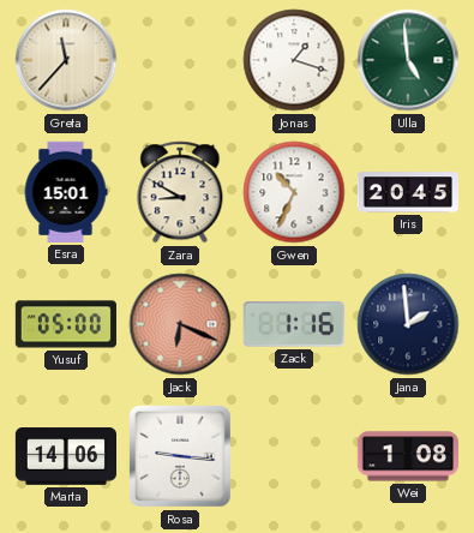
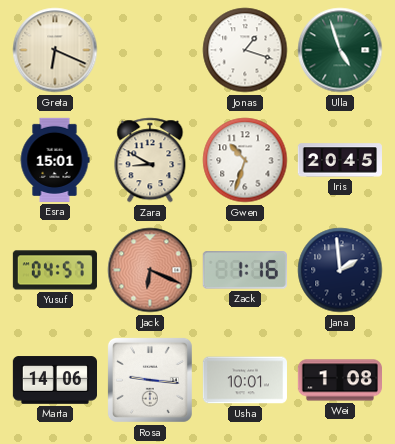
Greta: 11:37 -> 6:19
Ulla: 4:59 -> 4:57
Gwen: 10:34 -> 10:33
Yusuf: 05:00 -> 04:57
Usha: none -> 10:01
